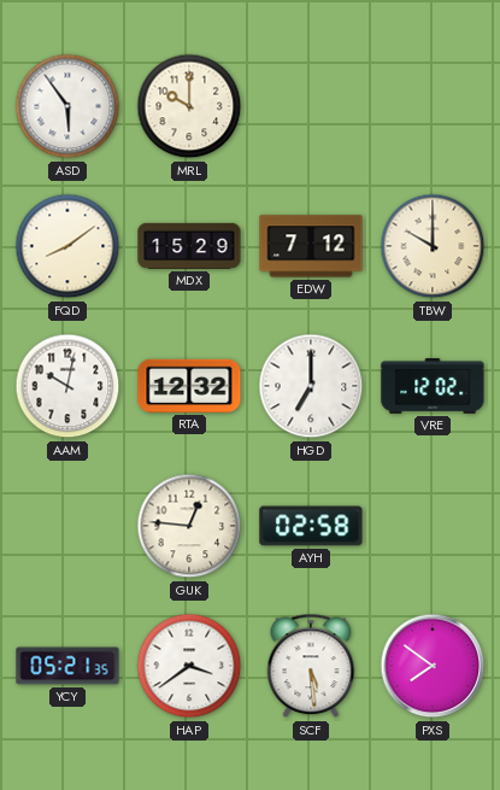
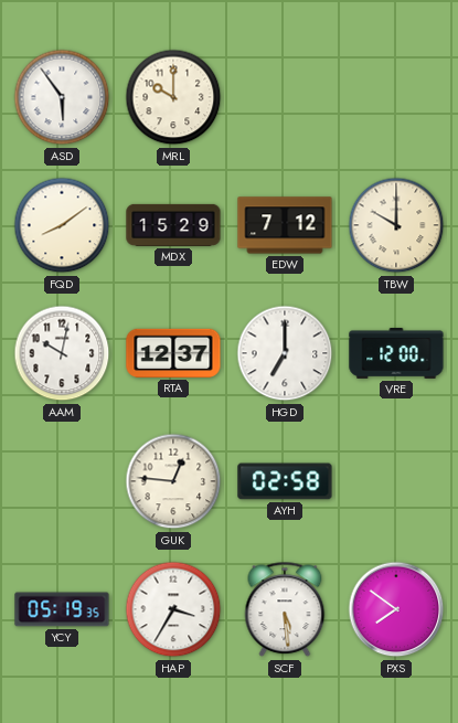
RTA: 12:32 -> 12:37
VRE: 12:02 -> 12:00
YCY: 05:21 -> 05:19
HAP: 3:39 -> 3:35
